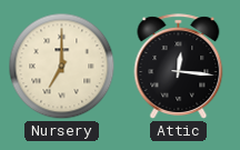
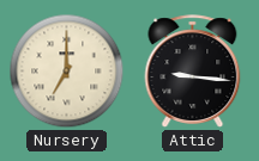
Attic: 12:16 -> 9:16
